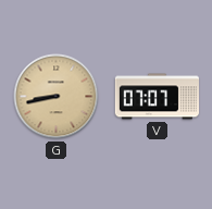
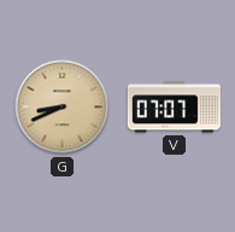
G: 8:43 -> 8:41
